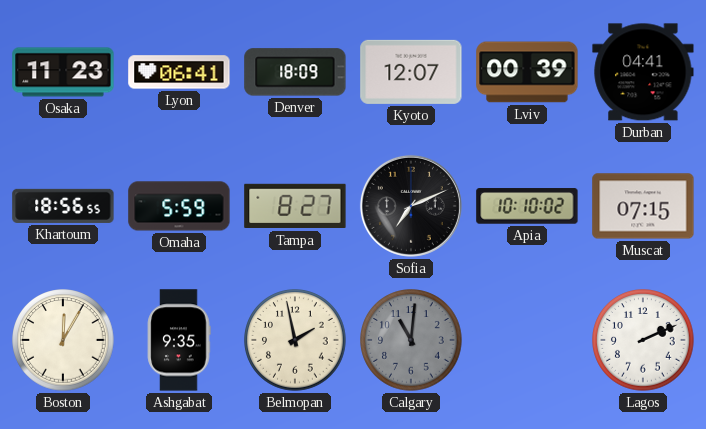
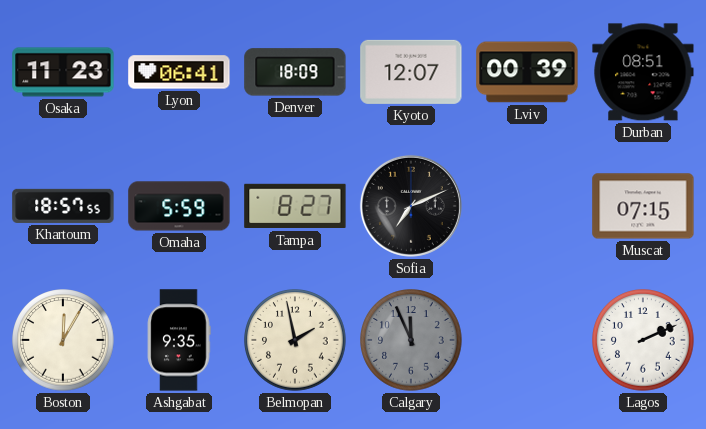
Durban: 04:41 -> 08:51
Khartoum: 18:56 -> 18:57
Apia: 10:10 -> none
Calgary: 11:01 -> 11:56
